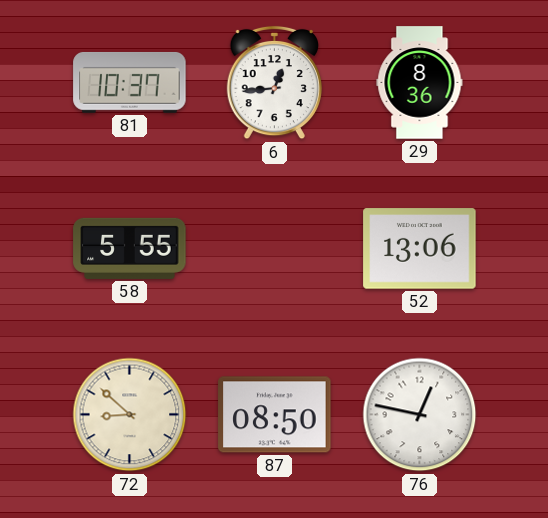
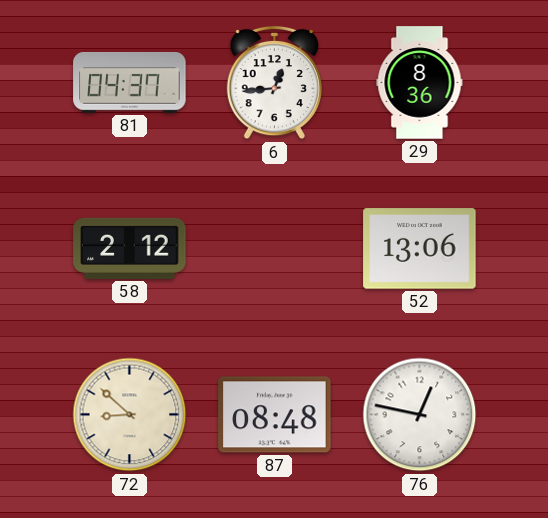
81: 10:37 -> 04:37
58: 5:55 -> 2:12
87: 08:50 -> 08:48
